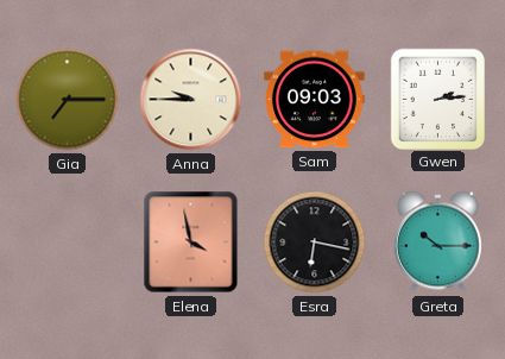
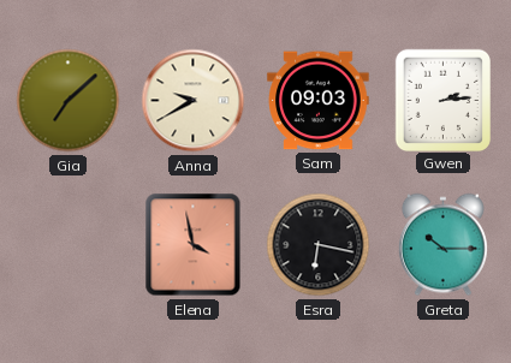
Gia: 7:15 -> 7:08
Anna: 9:45 -> 9:40
